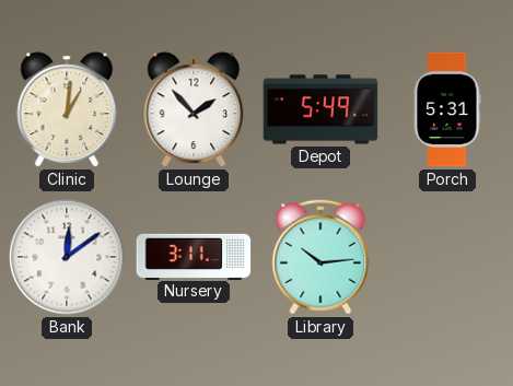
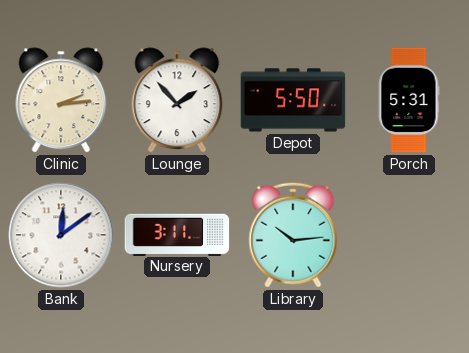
Clinic: 1:01 -> 2:14
Depot: 5:49 -> 5:50
